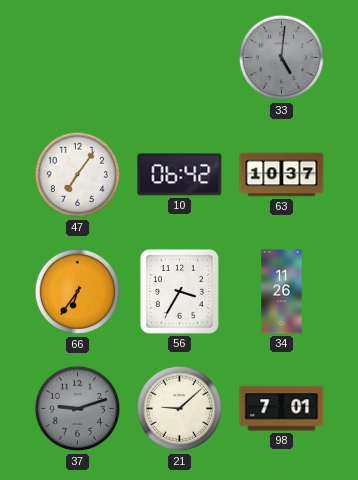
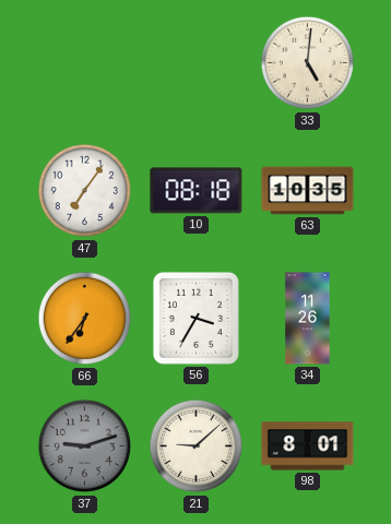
33 dial: grey -> cream
10: 06:42 -> 08:18
63: 10:37 -> 10:35
98: 7:01 -> 8:01
